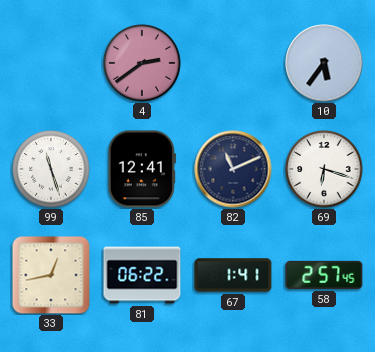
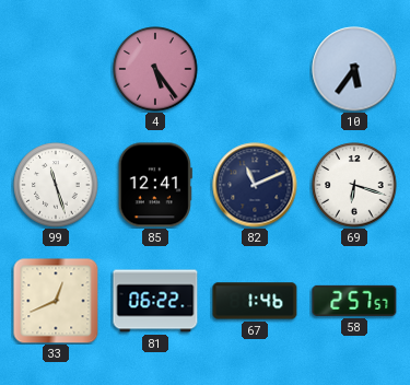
4: 2:39 -> 5:24
33: 12:43 -> 12:41
67: 1:41 -> 1:46
58: 2:57:45 -> 2:57:57
